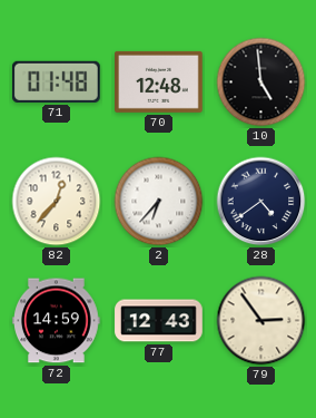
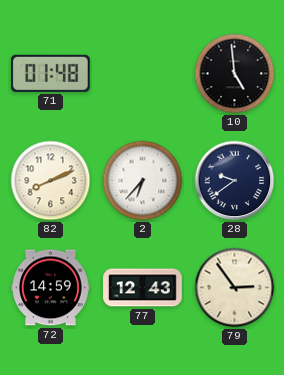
70: 12:48 -> none
82: 12:37 -> 8:11
28: 4:39 -> 9:39
